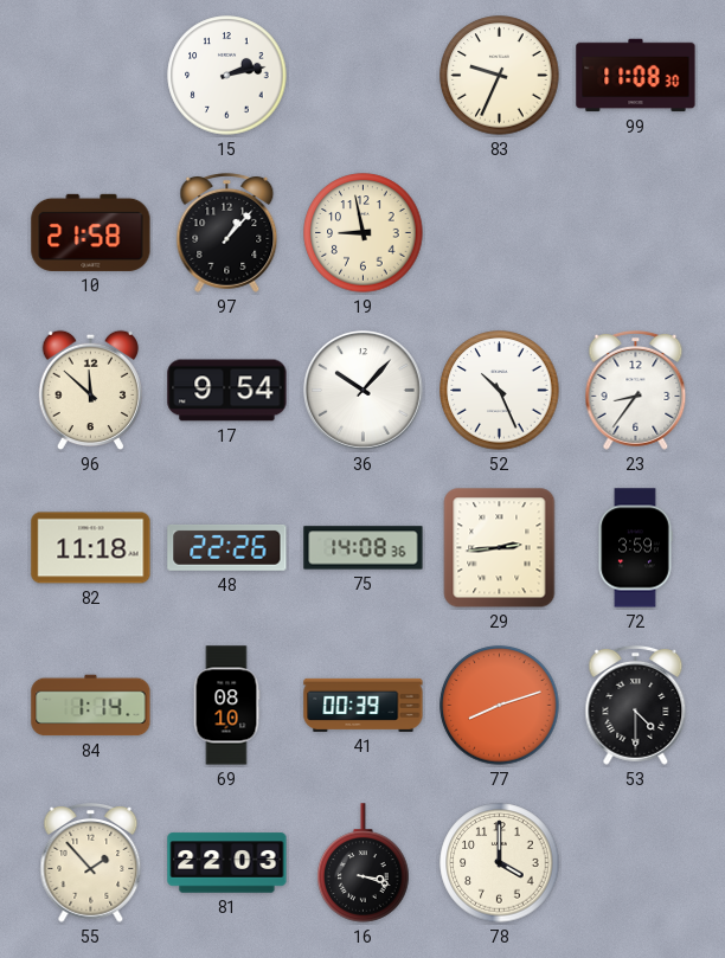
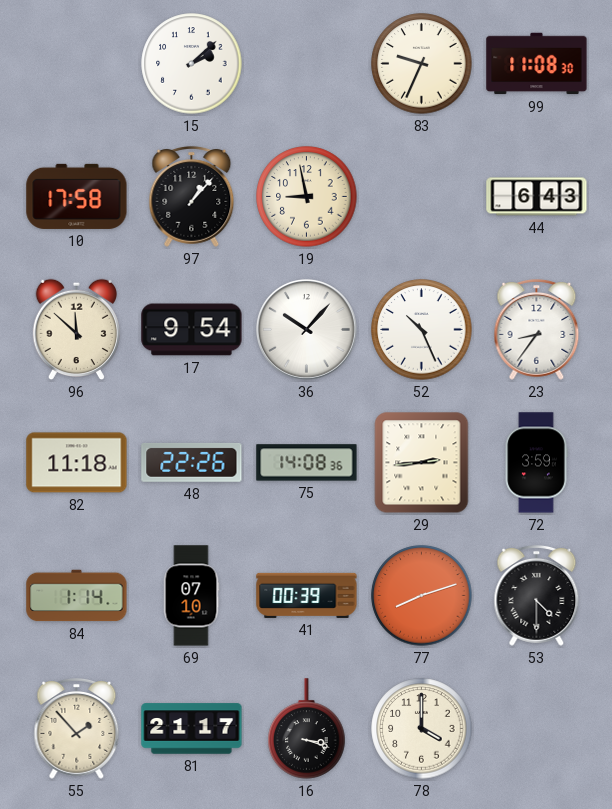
15: 2:13 -> 2:08
10: 21:58 -> 17:58
44: none -> 6:43
69: 08:10 -> 07:10
81: 22:03 -> 21:17
